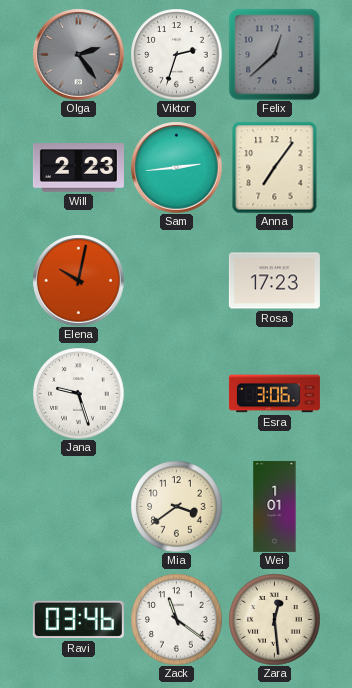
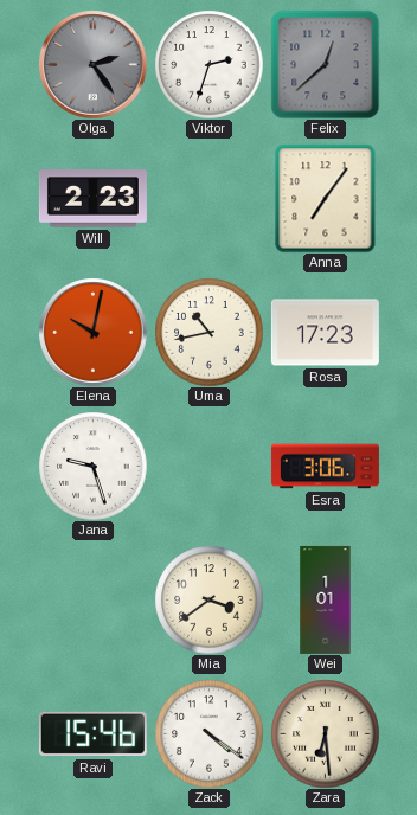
Sam: 2:44 -> none
Uma: none -> 10:43
Ravi: 03:46 -> 15:46
Zack: 11:21 -> 4:21
Zara: 12:29 -> 6:29
